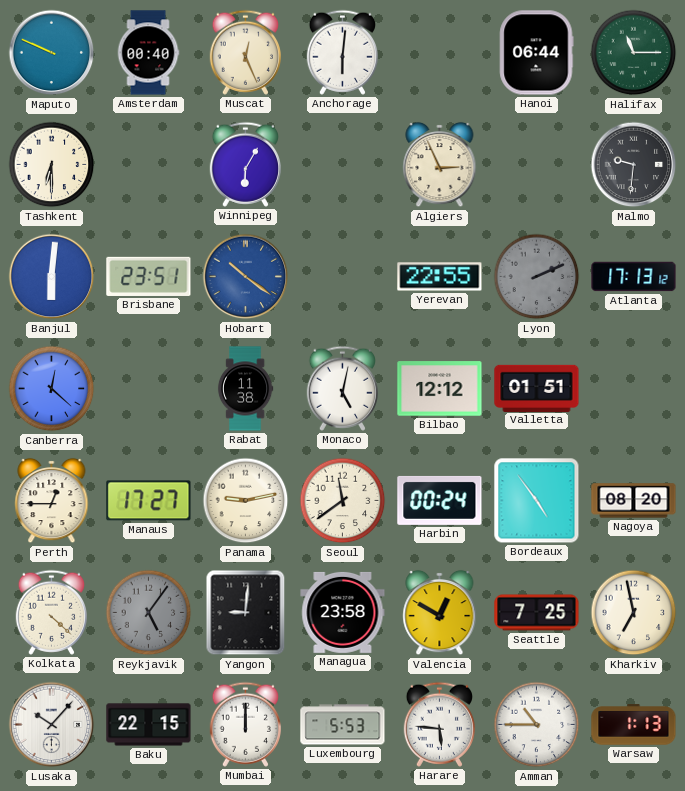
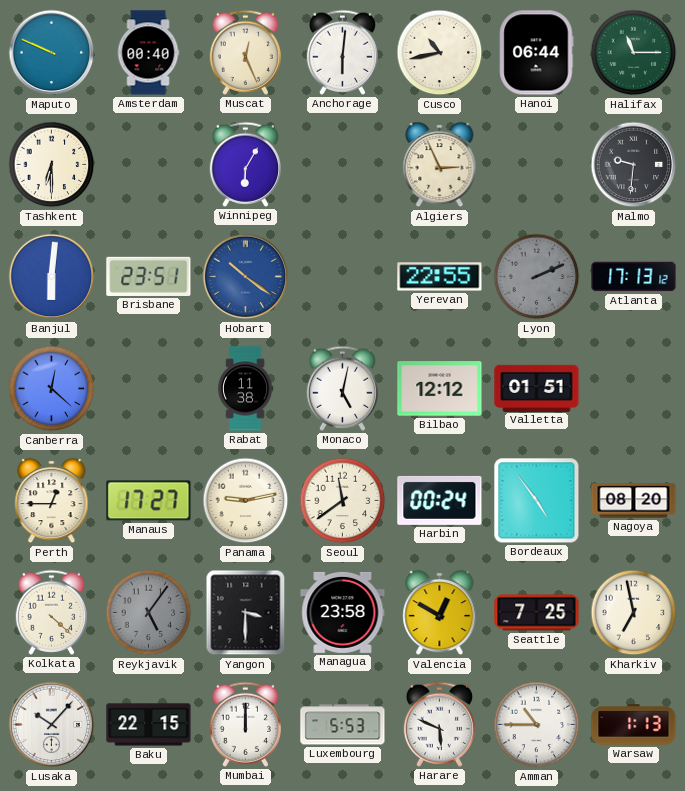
Cusco: none -> 10:43
Yangon: 9:01 -> 3:30
Harare: 5:46 -> 5:49
